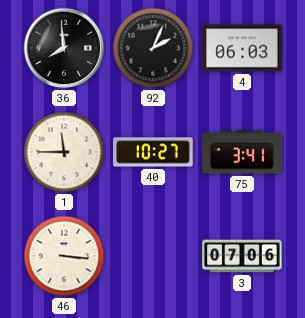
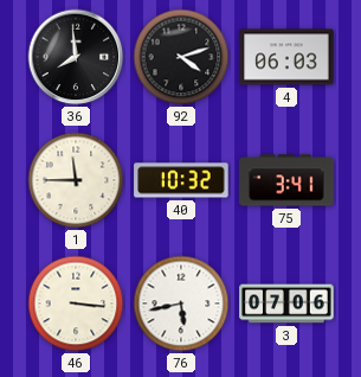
92: 2:04 -> 4:12
40: 10:27 -> 10:32
76: none -> 5:43
